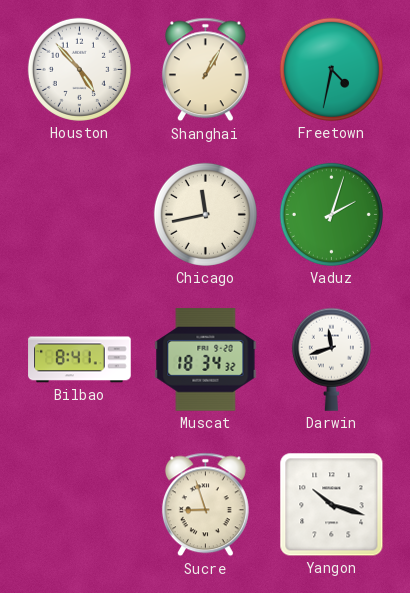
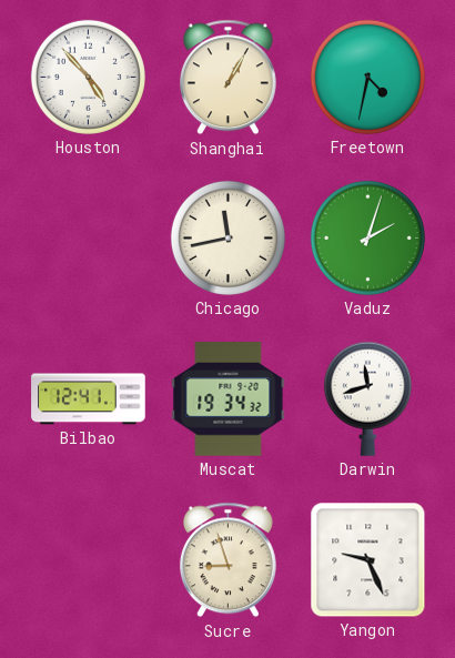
Bilbao: 8:41 -> 12:41
Muscat: 18:34 -> 19:34
Yangon: 10:18 -> 9:26
